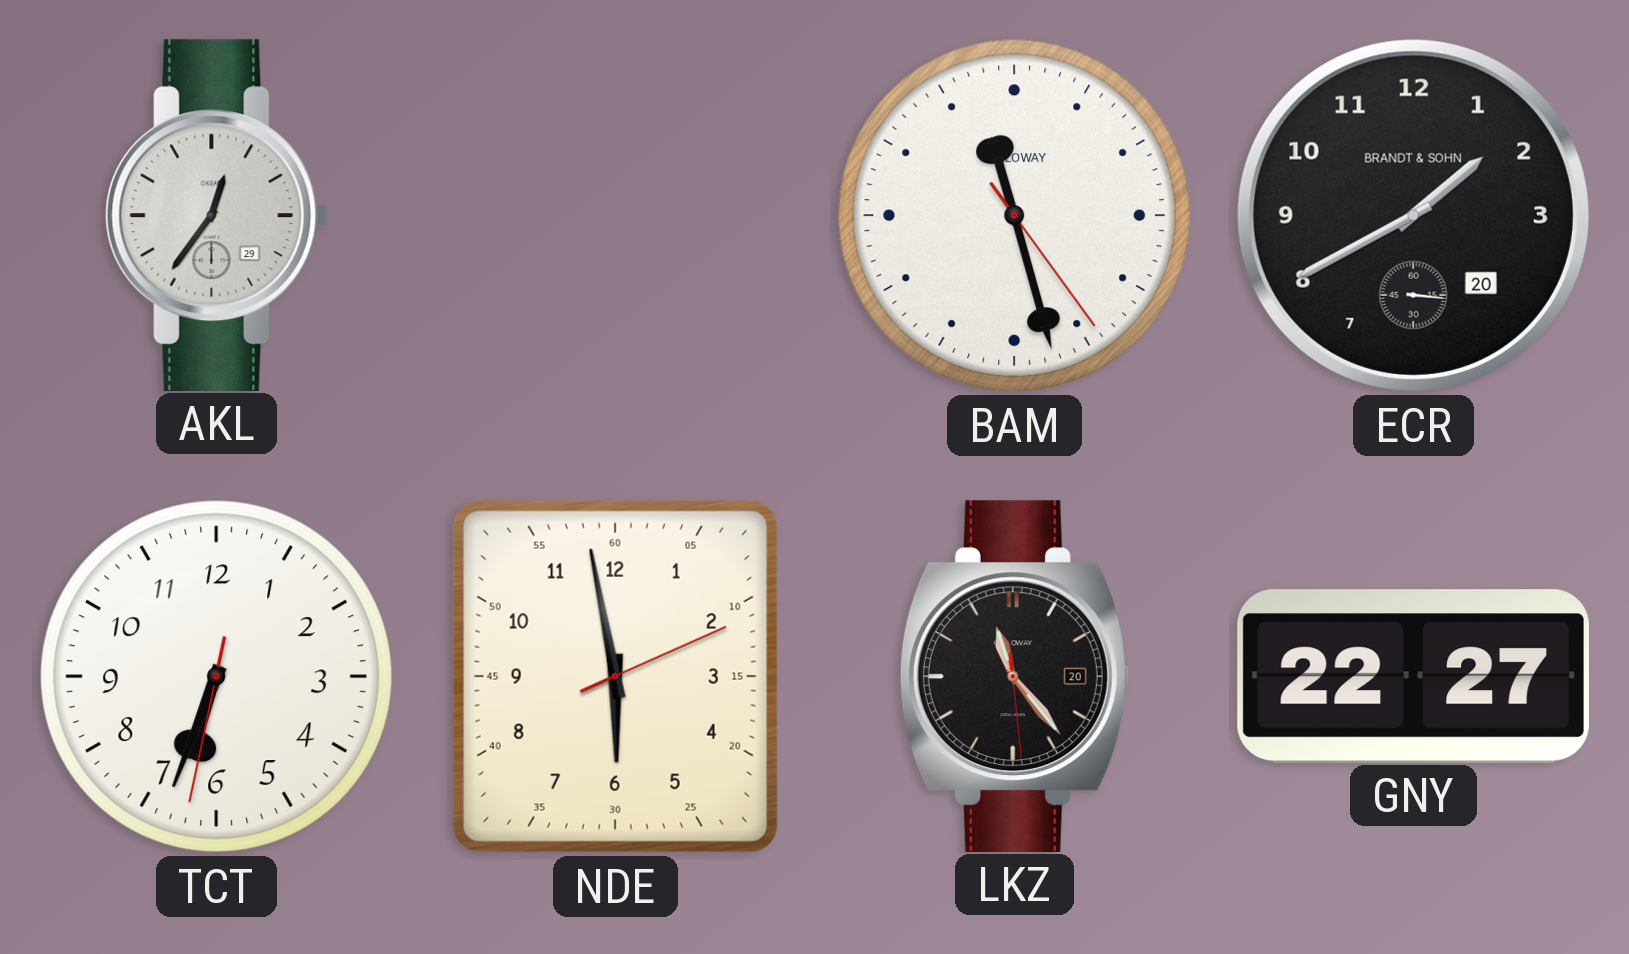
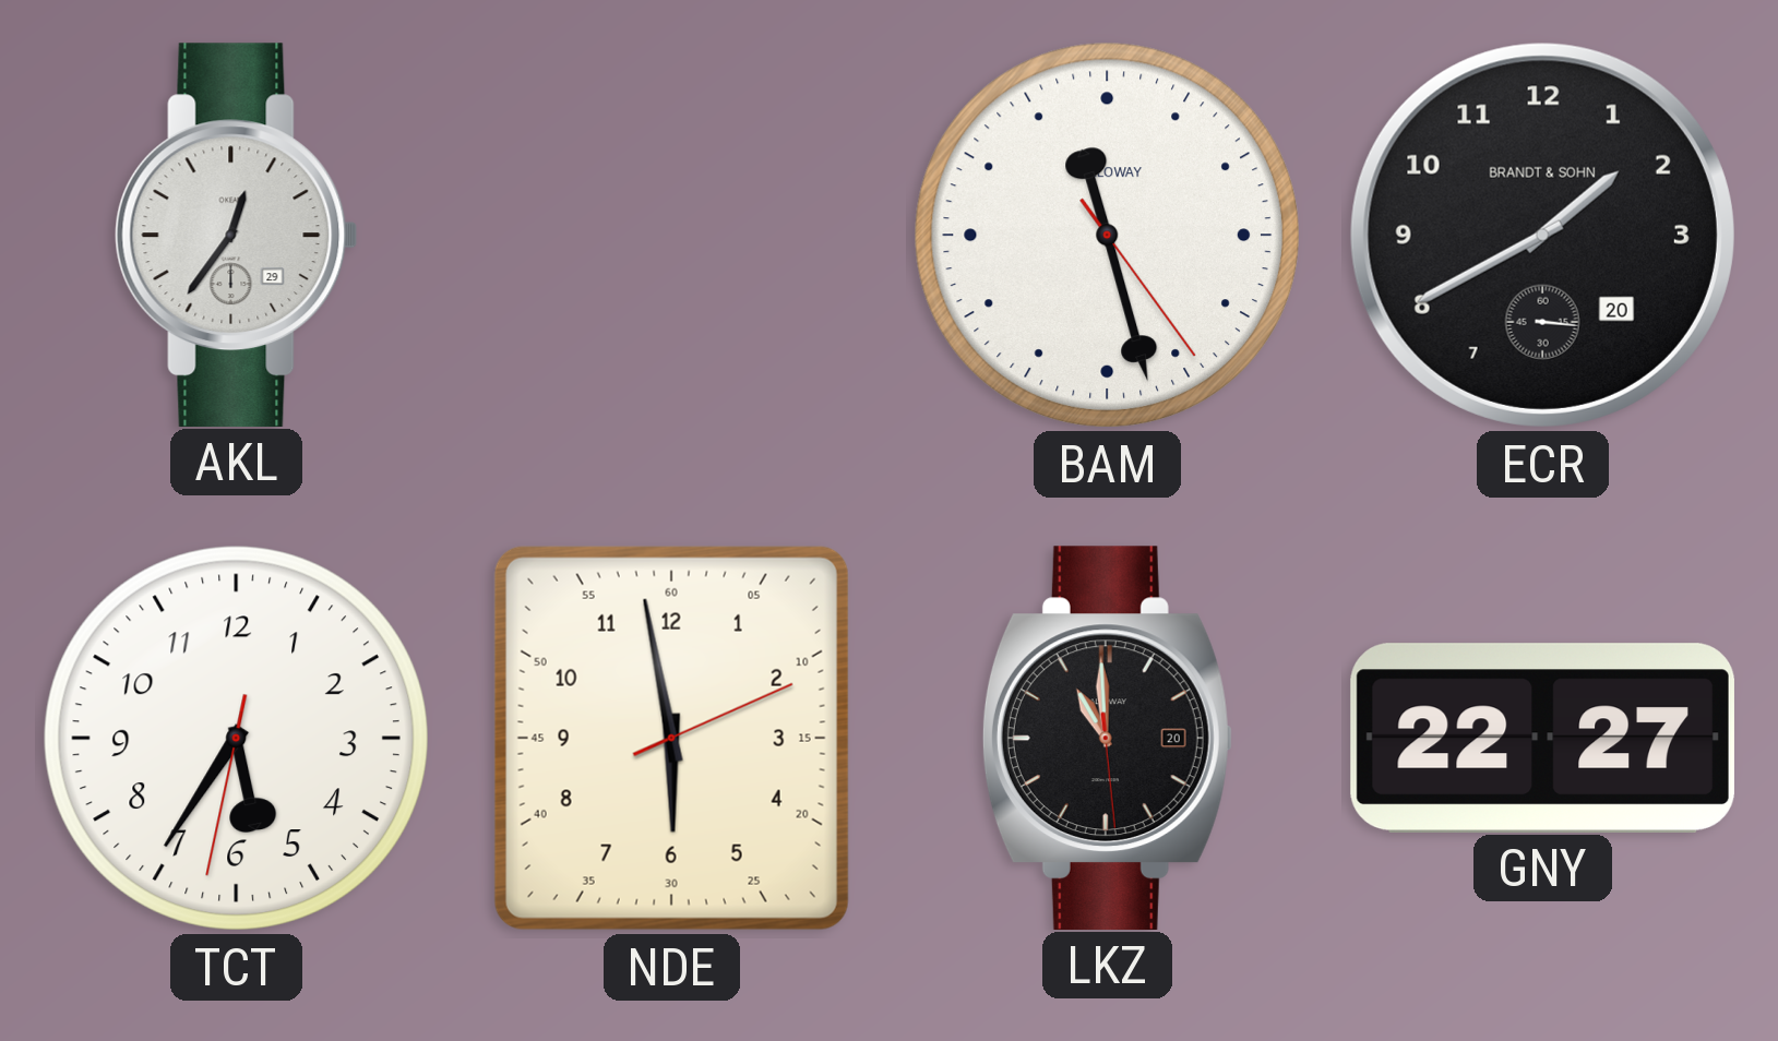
TCT: 6:33 -> 5:35
LKZ: 11:23 -> 10:59
